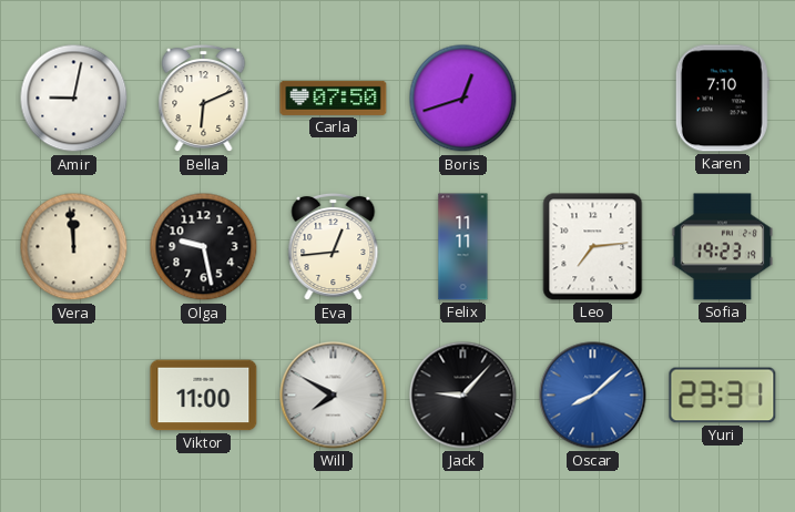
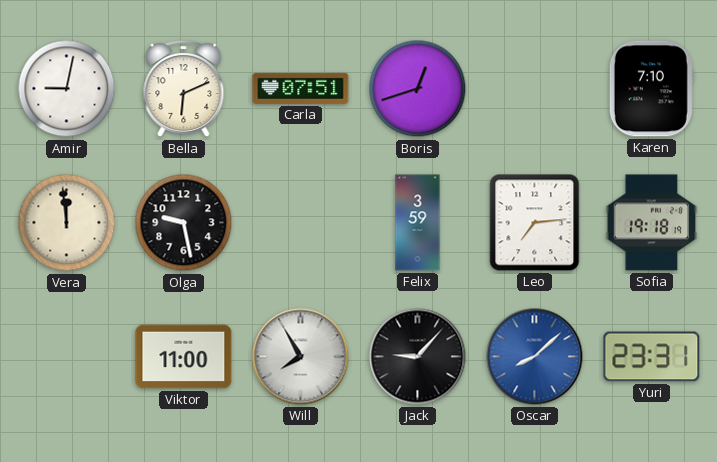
Carla: 07:50 -> 07:51
Eva: 12:44 -> none
Felix: 11:11 -> 3:59
Sofia: 19:23 -> 19:18
Will: 7:50 -> 7:55
